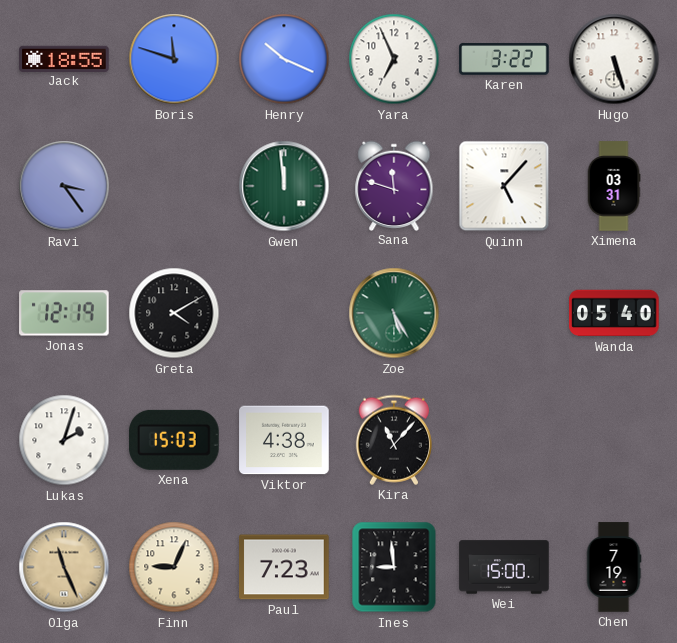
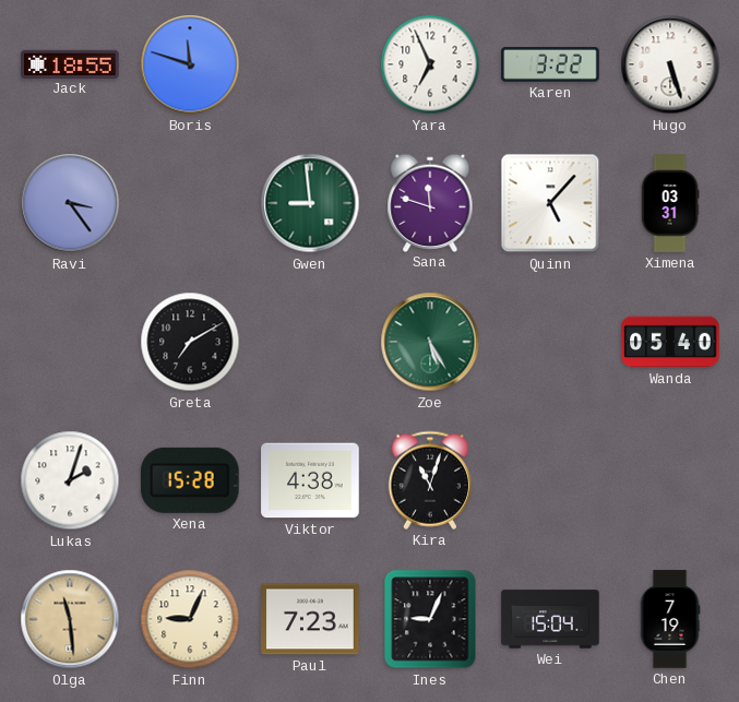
Henry: 10:19 -> none
Gwen: 11:59 -> 8:59
Jonas: 12:19 -> none
Greta: 4:10 -> 7:10
Xena: 15:03 -> 15:28
Kira: 11:07 -> 11:03
Olga: 11:26 -> 11:29
Ines: 8:59 -> 9:04
Wei: 15:00 -> 15:04
